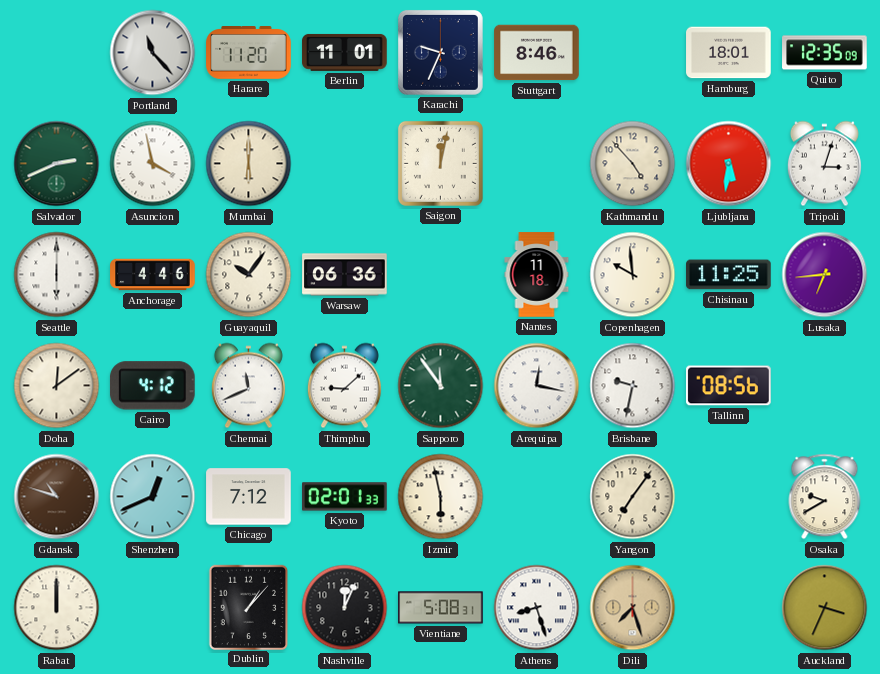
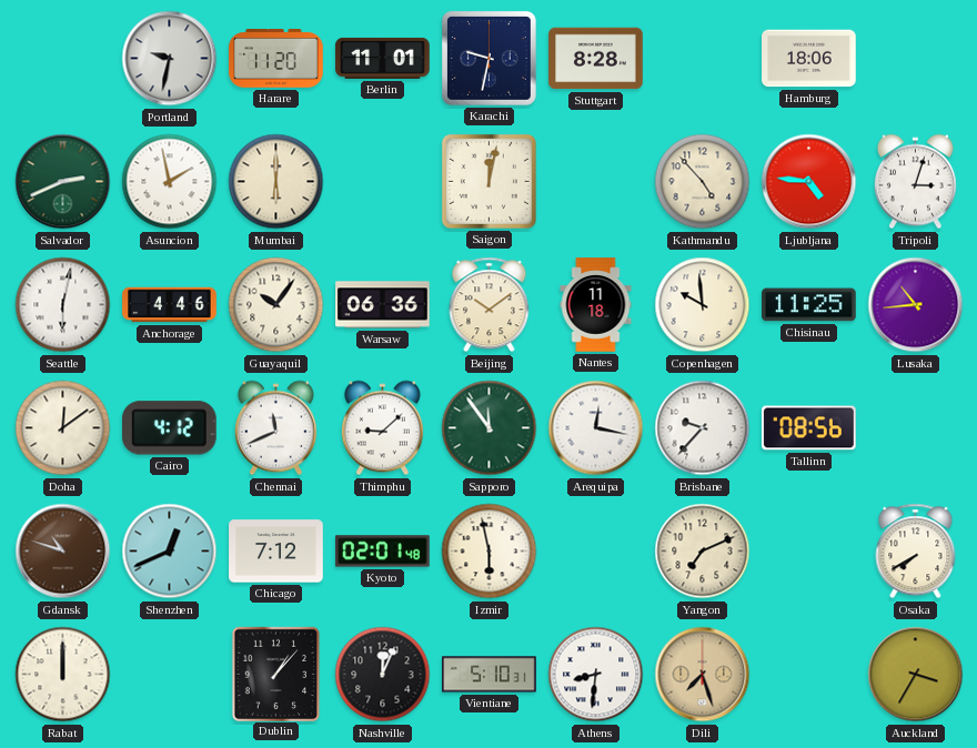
Portland: 11:23 -> 9:32
Karachi: 9:34 -> 9:32
Stuttgart: 8:46 -> 8:28
Hamburg: 18:01 -> 18:06
Quito: 12:35 -> none
Asuncion: 3:58 -> 1:58
Ljubljana: 5:31 -> 4:46
Seattle: 6:00 -> 6:02
Beijing: none -> 10:09
Lusaka: 6:44 -> 10:44
Brisbane: 9:32 -> 9:37
Kyoto: 02:01:33 -> 02:01:48
Yangon: 7:06 -> 7:11
Osaka: 9:40 -> 7:40
Vientiane: 5:08 -> 5:10
Athens: 8:27 -> 8:31
Auckland: 3:34 -> 3:35
